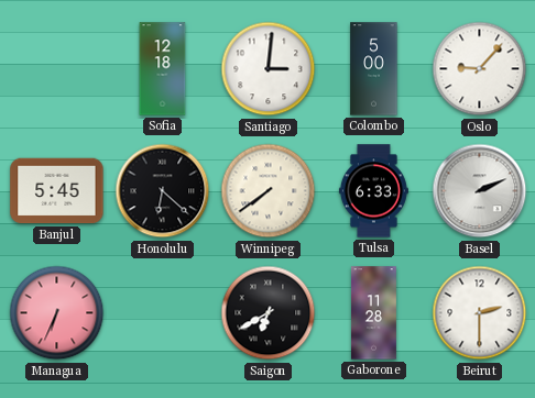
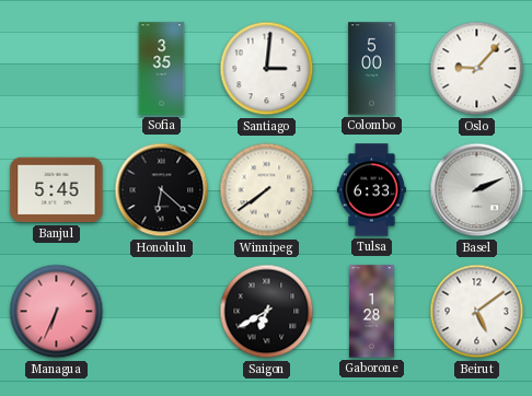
Sofia: 12:18 -> 3:35
Gaborone: 11:28 -> 1:28
Beirut: 2:30 -> 5:09
